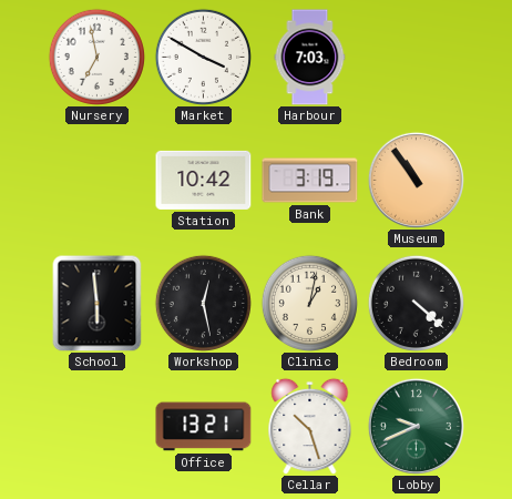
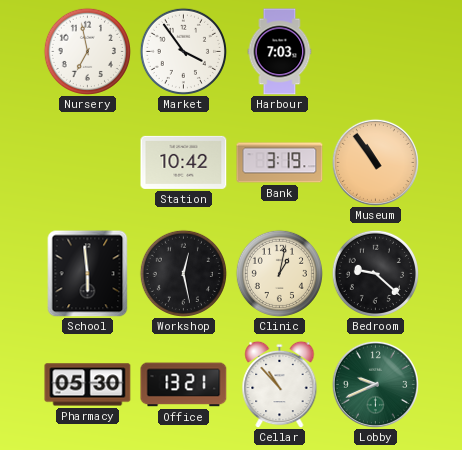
Market: 3:50 -> 3:54
Bedroom: 4:22 -> 9:22
Pharmacy: none -> 05:30
Cellar: 10:27 -> 10:53
